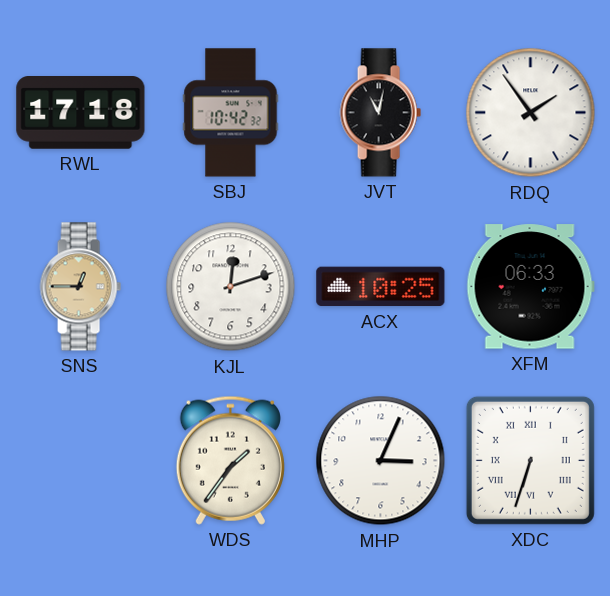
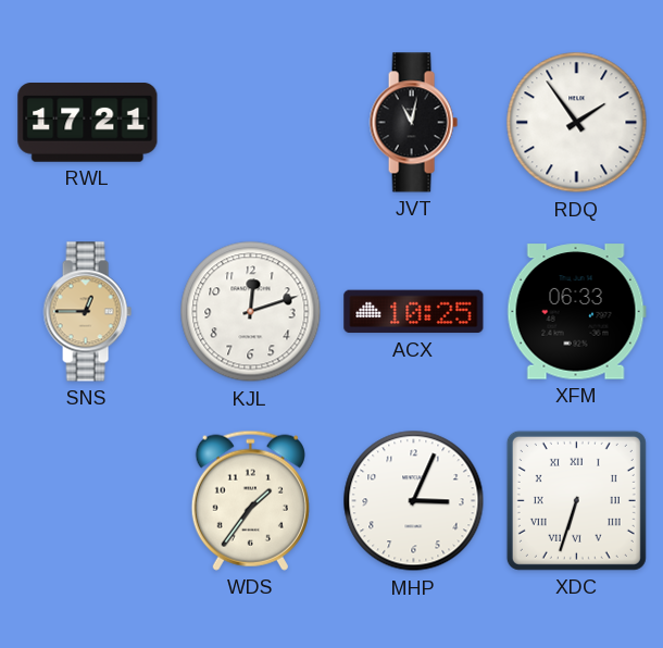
RWL: 17:18 -> 17:21
SBJ: 10:42 -> none
